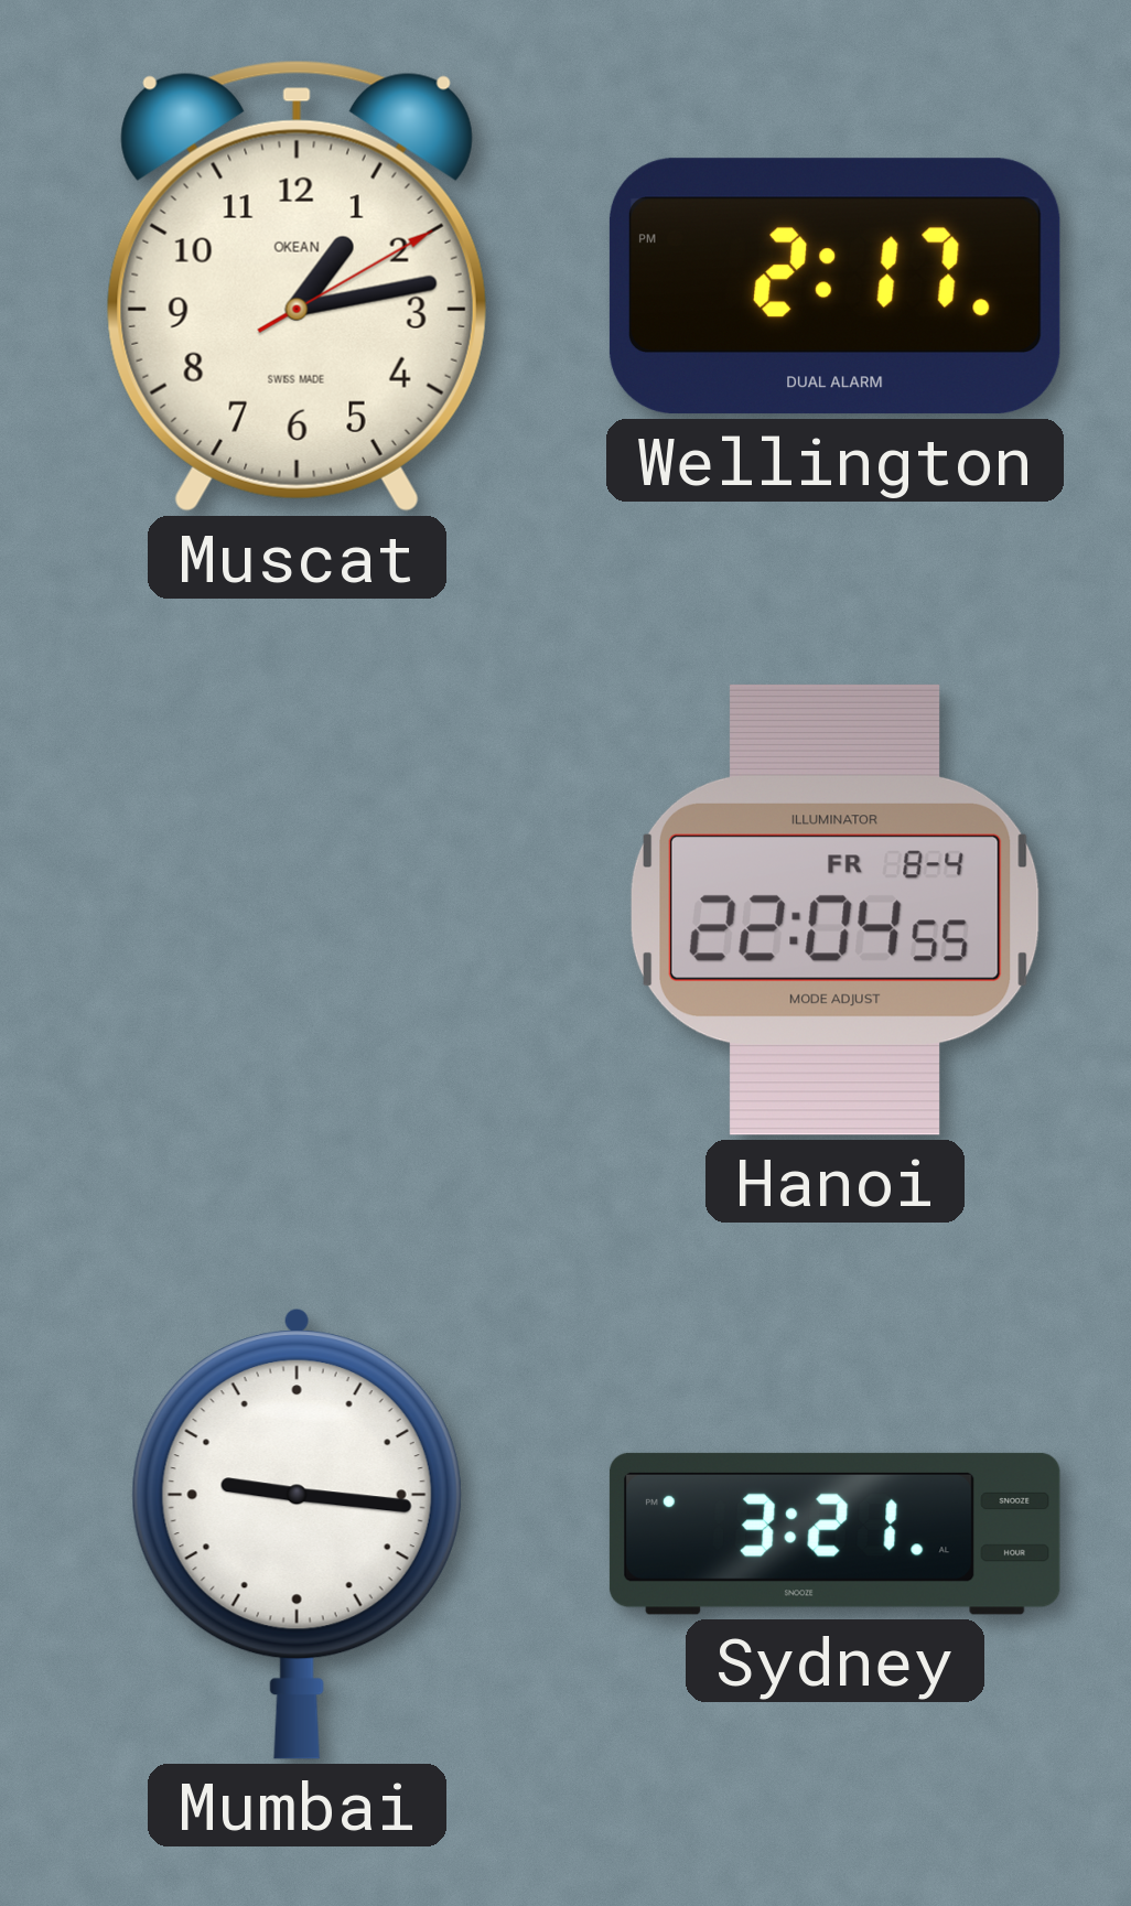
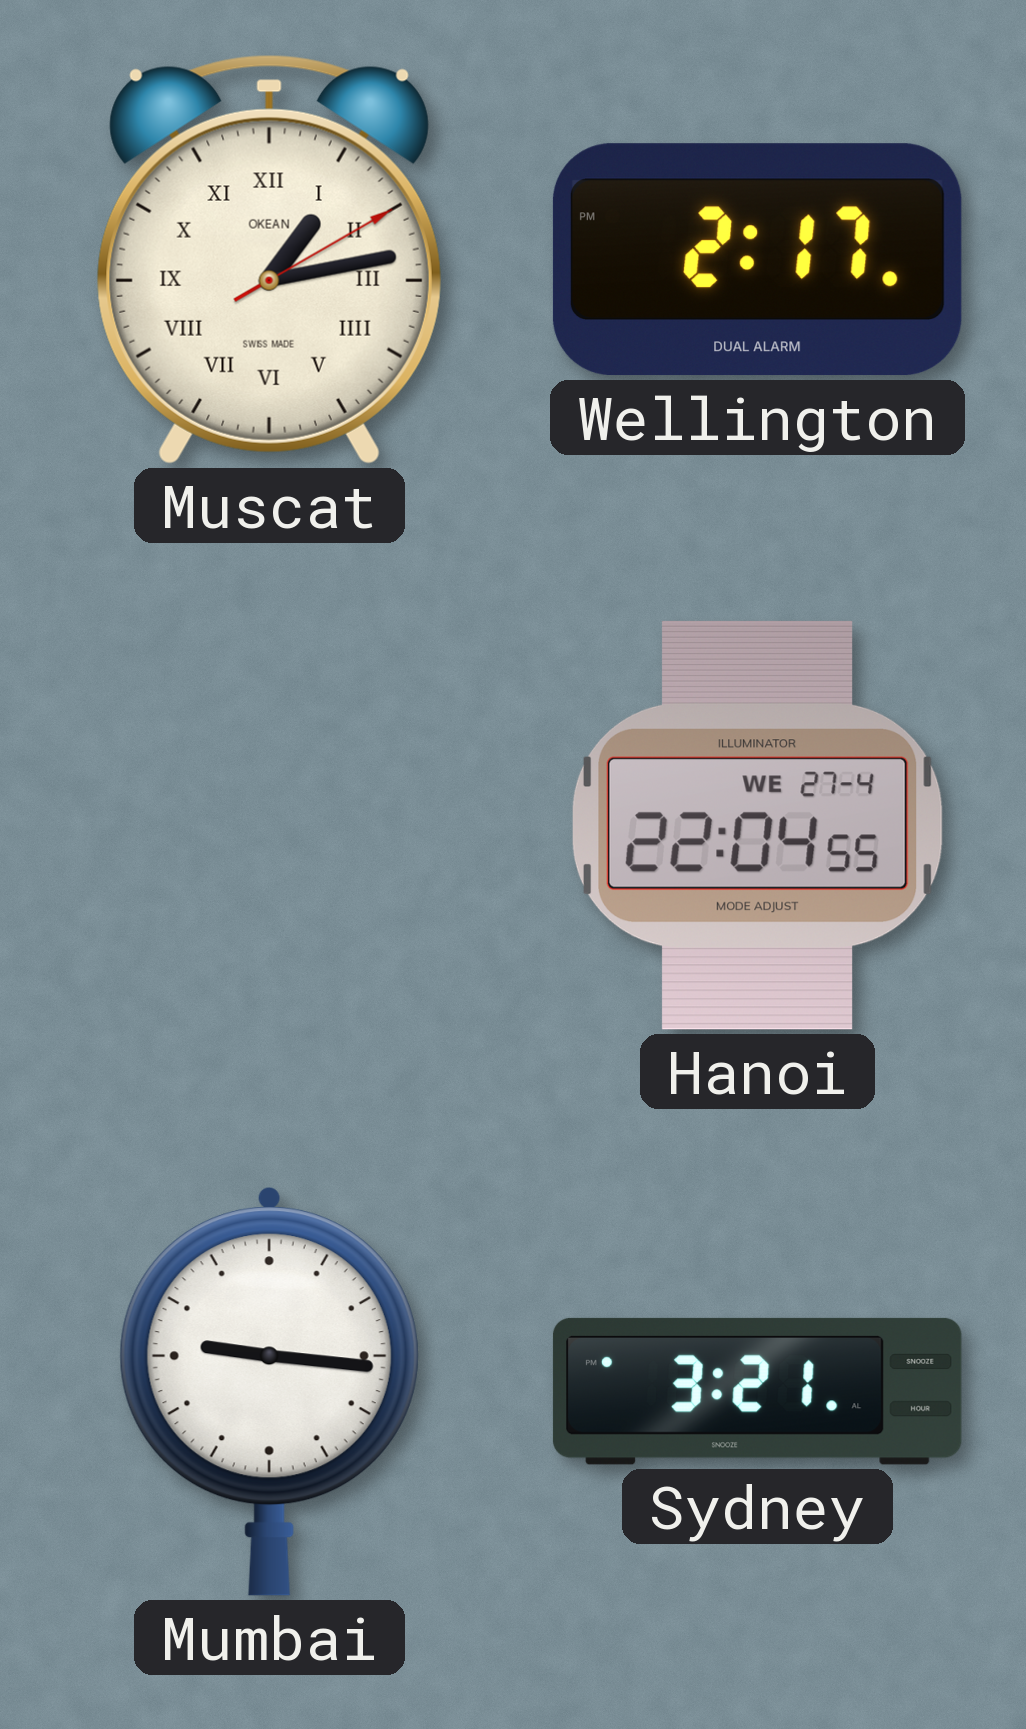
Muscat numerals: Arabic -> Roman
Hanoi date: FR 8-4 -> WE 27-4
